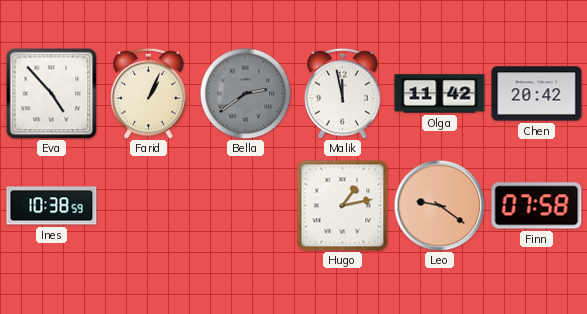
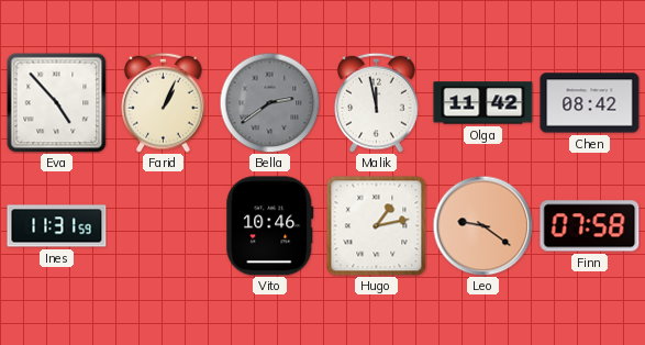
Chen: 20:42 -> 08:42
Ines: 10:38 -> 11:31
Vito: none -> 10:46
